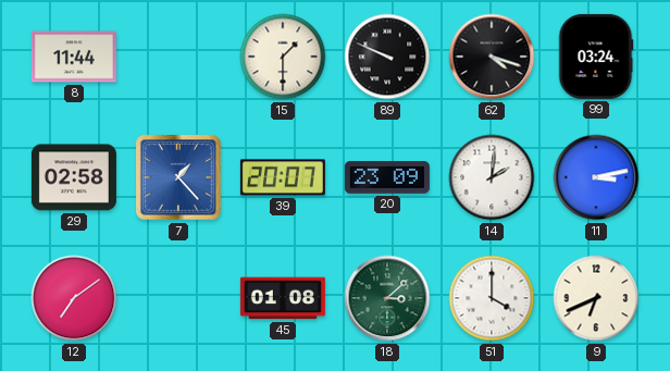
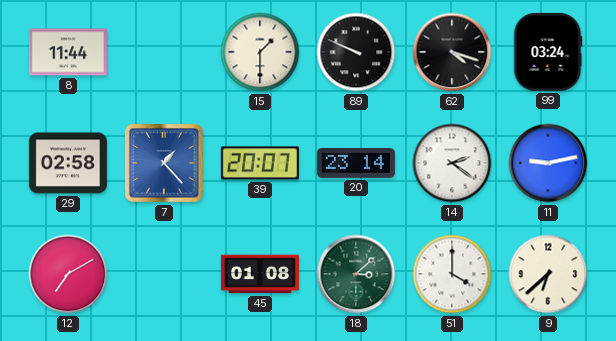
20: 23:09 -> 23:14
14: 2:01 -> 2:21
11: 3:13 -> 9:13
12: 7:09 -> 7:10
9: 6:41 -> 6:38
